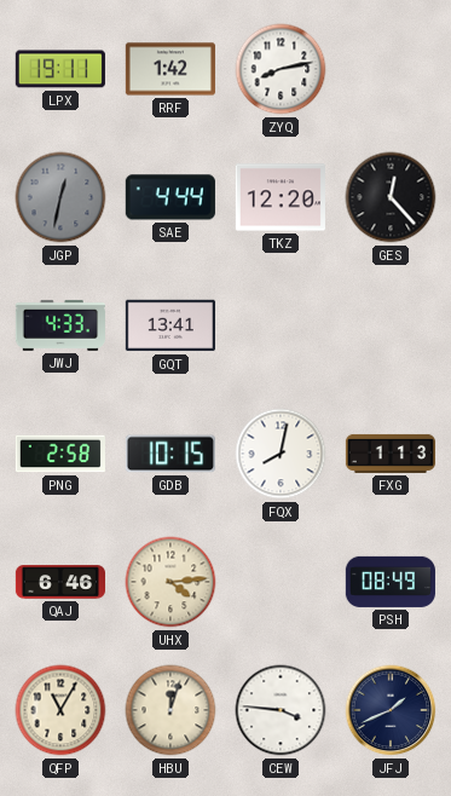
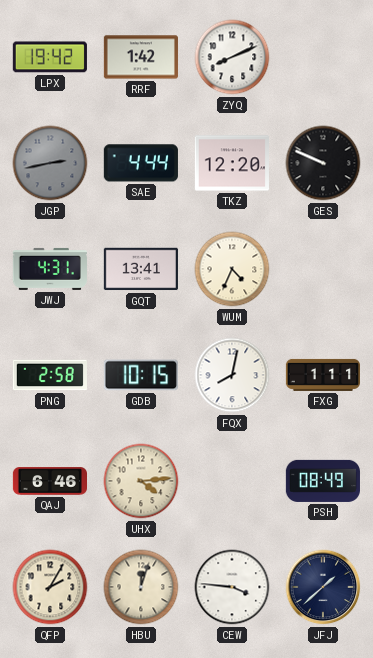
LPX: 19:11 -> 19:42
ZYQ: 8:13 -> 8:11
JGP: 12:32 -> 2:43
GES: 12:23 -> 9:49
JWJ: 4:33 -> 4:31
WUM: none -> 4:34
FXG: 1:13 -> 1:11
QFP: 11:05 -> 2:05
JFJ: 1:41 -> 1:38
